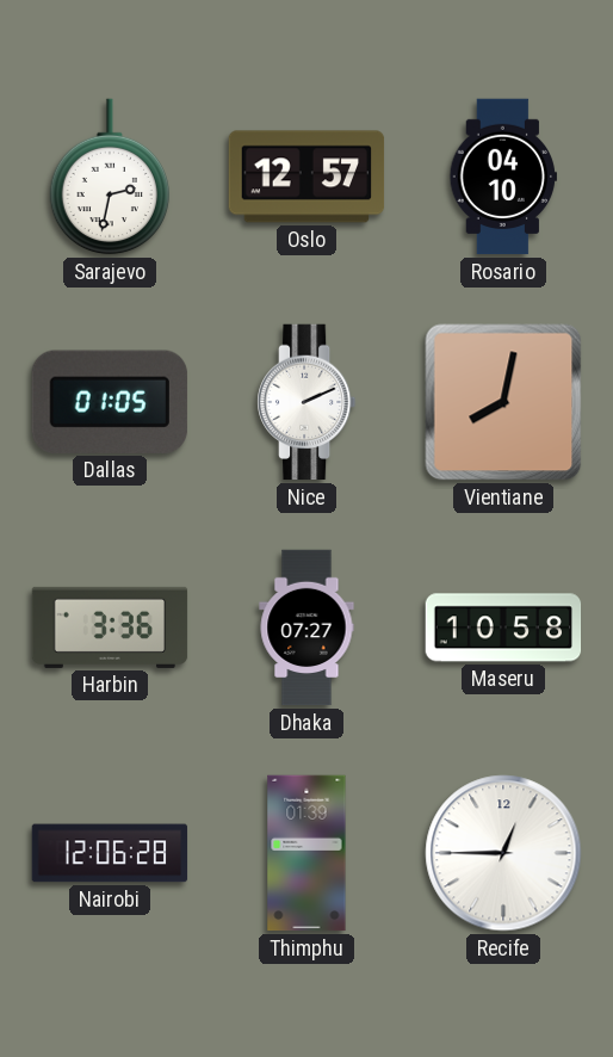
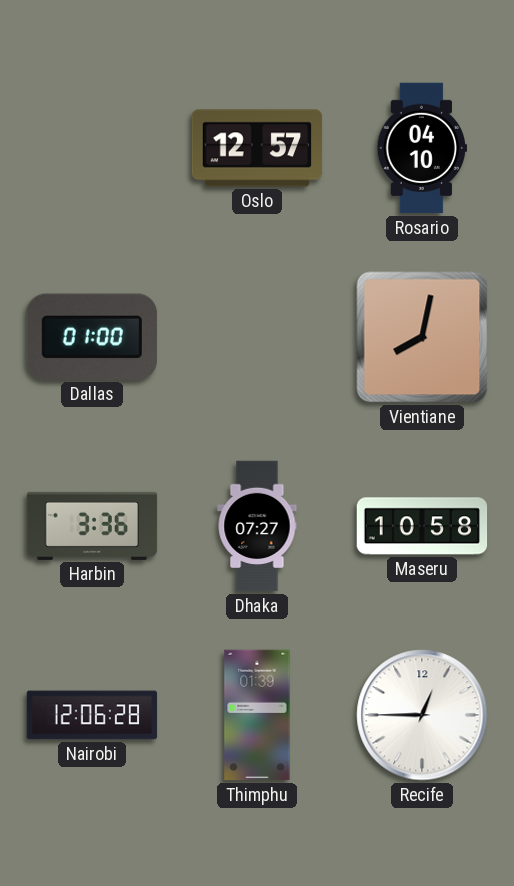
Sarajevo: 2:32 -> none
Dallas: 01:05 -> 01:00
Nice: 2:11 -> none
